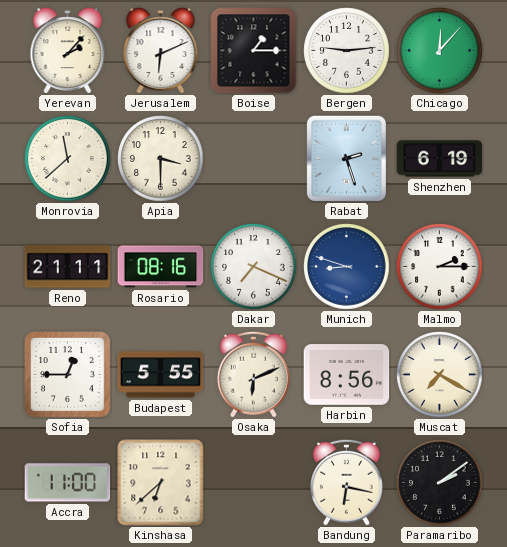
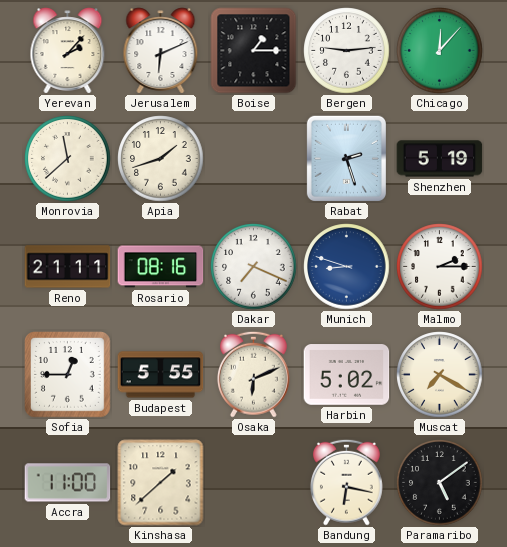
Apia: 3:30 -> 1:42
Shenzhen: 6:19 -> 5:19
Harbin: 8:56 -> 5:02
Kinshasa: 6:38 -> 1:38
Paramaribo: 2:09 -> 5:09
